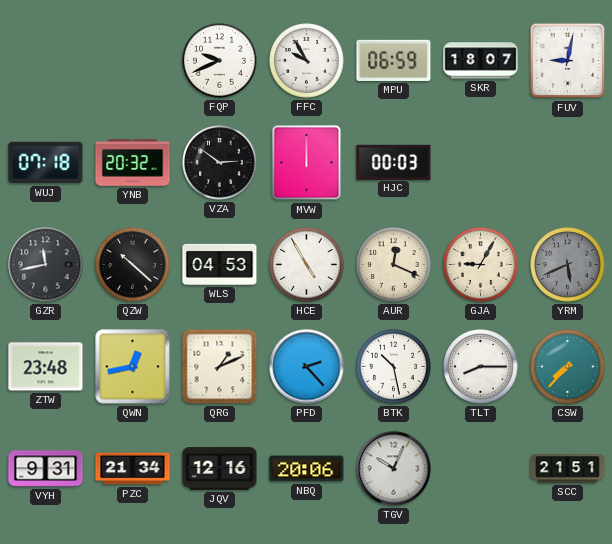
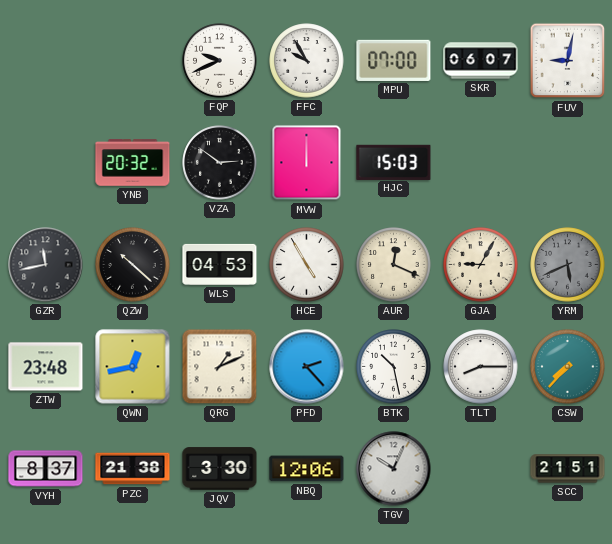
MPU: 06:59 -> 07:00
SKR: 18:07 -> 06:07
WUJ: 07:18 -> none
HJC: 00:03 -> 15:03
VYH: 9:31 -> 8:37
PZC: 21:34 -> 21:38
JQV: 12:16 -> 3:30
NBQ: 20:06 -> 12:06
